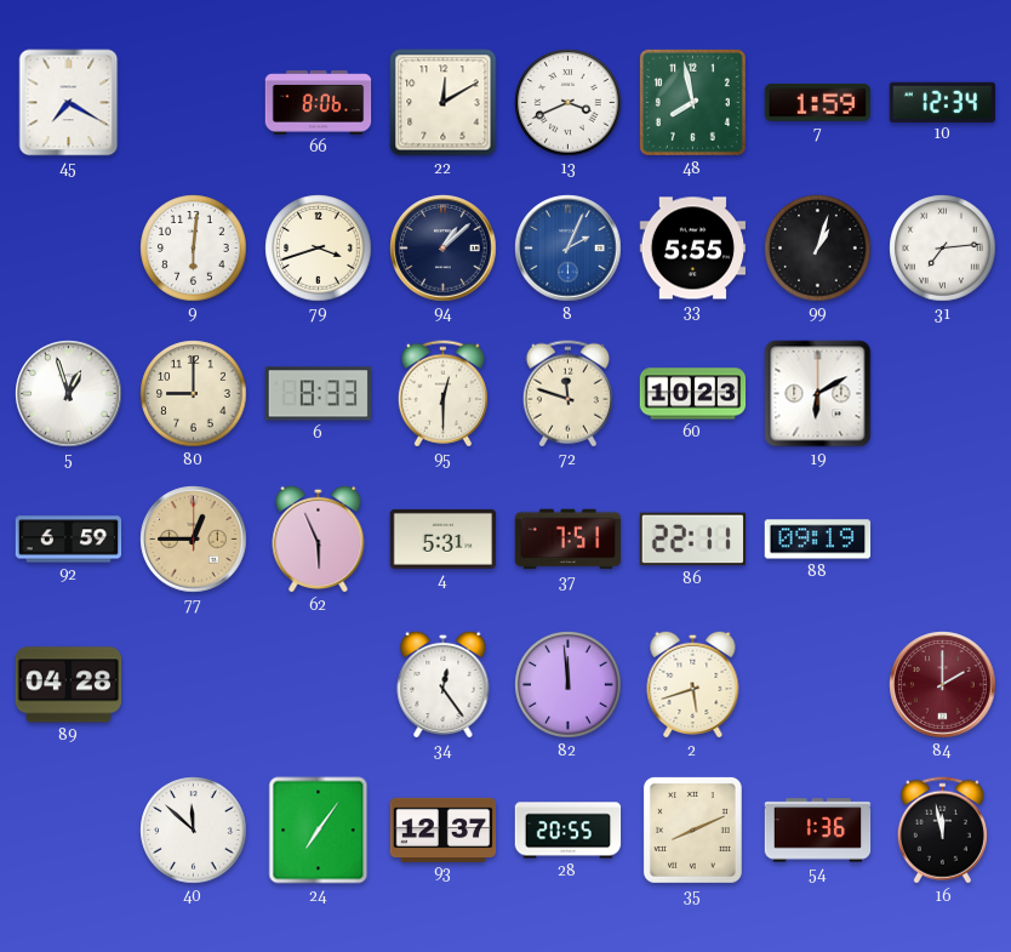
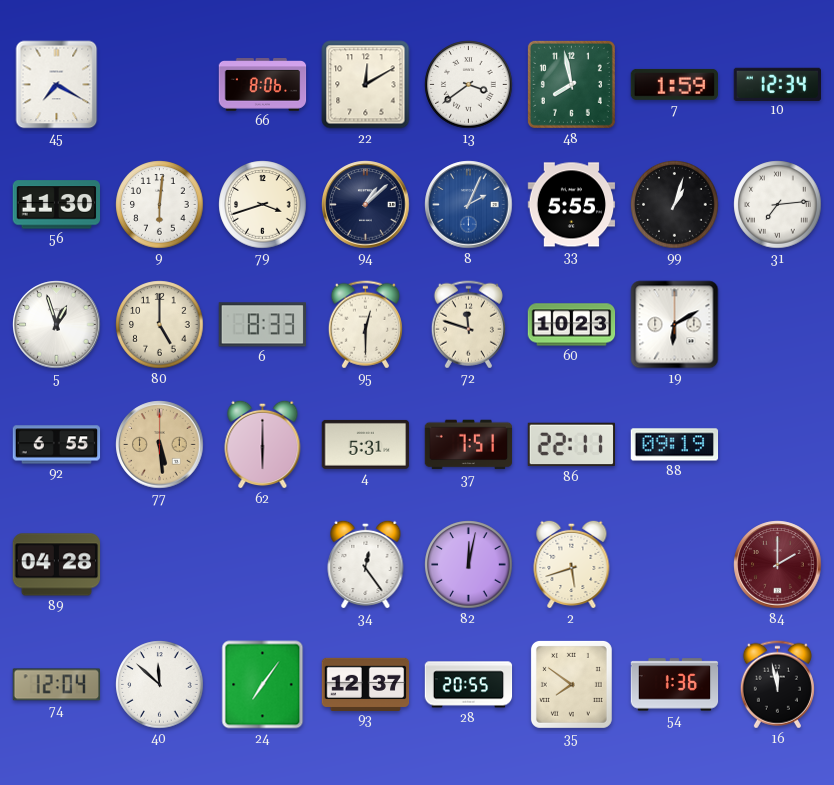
13: 3:41 -> 3:39
56: none -> 11:30
80: 9:00 -> 5:00
92: 6:59 -> 6:55
77: 12:45 -> 5:29
62: 5:56 -> 6:00
82: 11:59 -> 12:02
74: none -> 12:04
35: 8:11 -> 7:51
